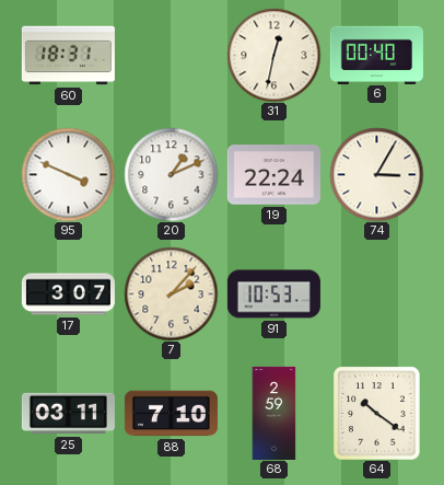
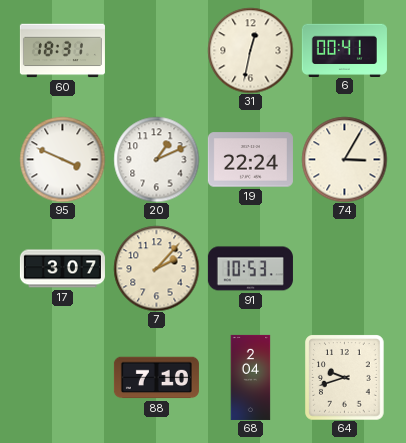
6: 00:40 -> 00:41
25: 03:11 -> none
68: 2:59 -> 2:04
64: 10:21 -> 9:42
